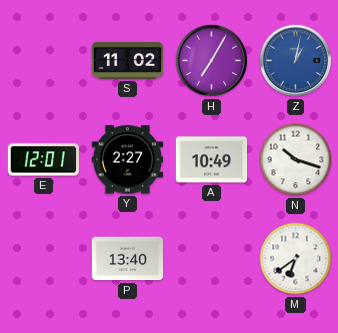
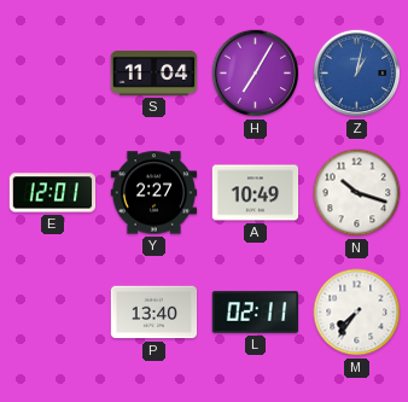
S: 11:02 -> 11:04
L: none -> 02:11
M: 6:39 -> 7:36
